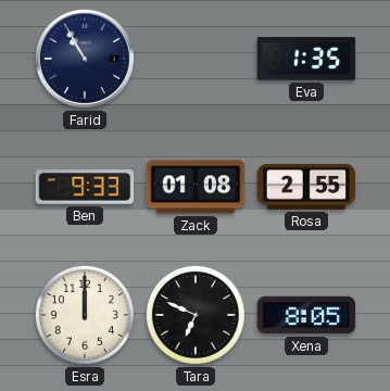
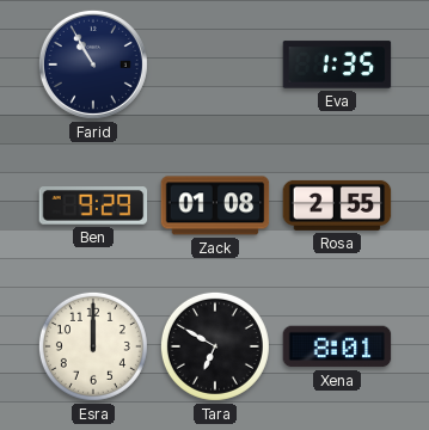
Ben: 9:33 -> 9:29
Tara: 6:49 -> 6:50
Xena: 8:05 -> 8:01
